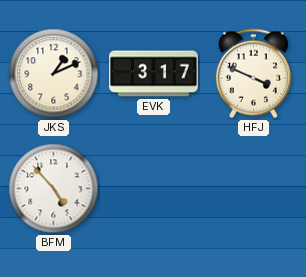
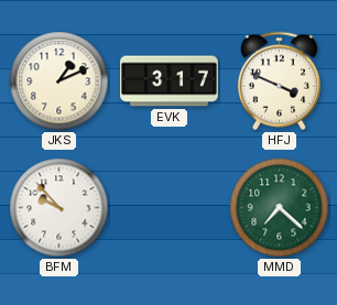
BFM: 4:53 -> 9:53
MMD: none -> 7:22
